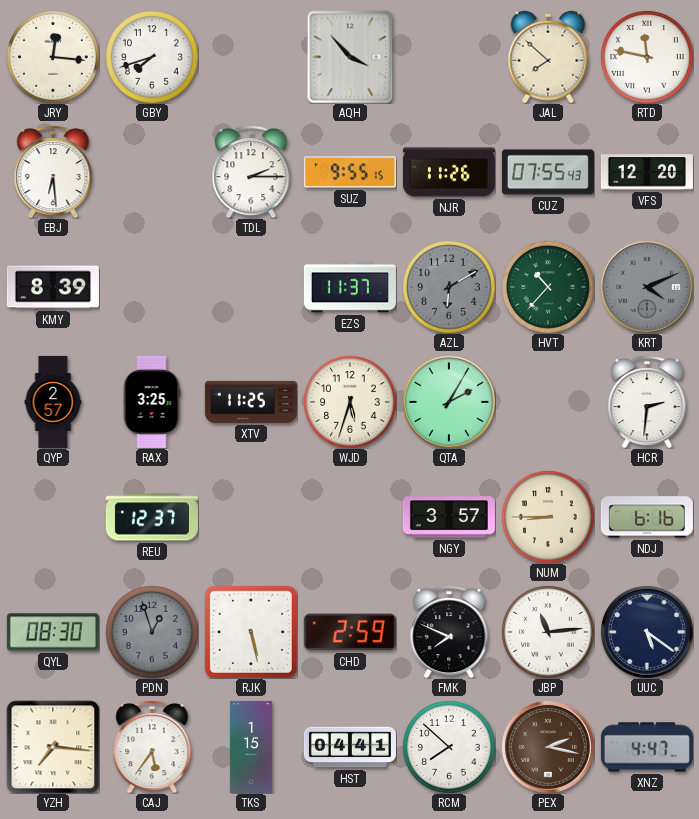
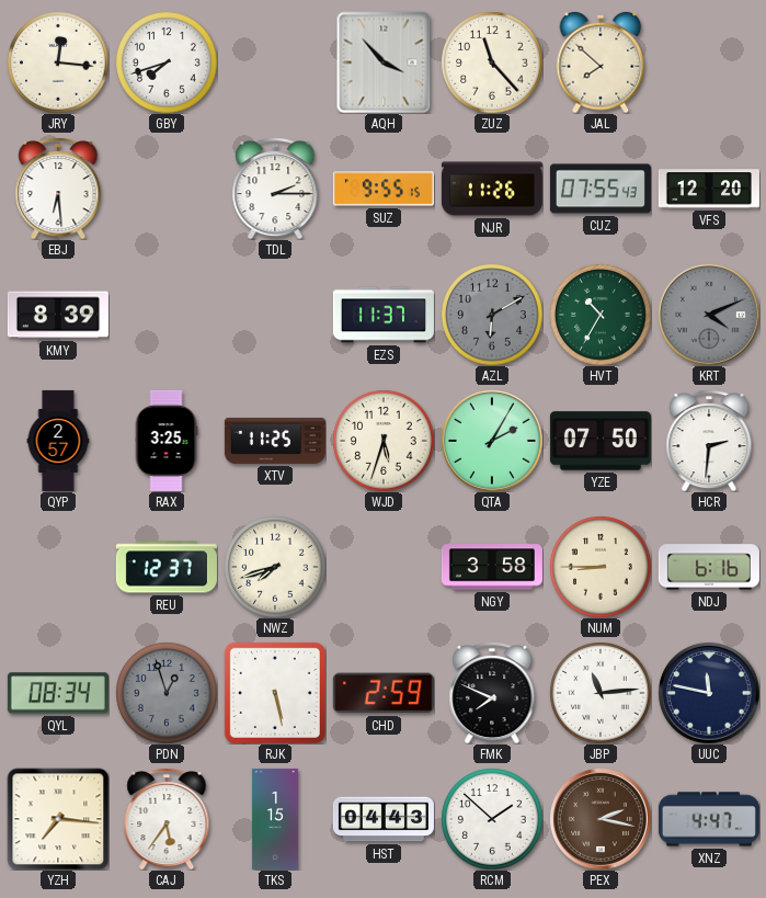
ZUZ: none -> 11:23
RTD: 11:47 -> none
HVT: 10:37 -> 10:35
YZE: none -> 07:50
NWZ: none -> 7:42
NGY: 3:57 -> 3:58
QYL: 08:30 -> 08:34
UUC: 5:21 -> 11:47
HST: 04:41 -> 04:43
RCM: 7:52 -> 1:52
